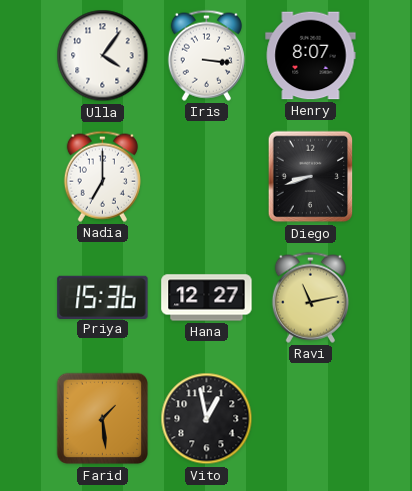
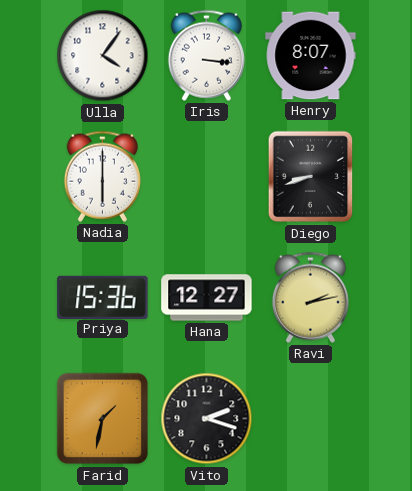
Nadia: 7:00 -> 6:00
Ravi: 11:13 -> 2:13
Farid: 1:29 -> 1:32
Vito: 12:58 -> 2:18
